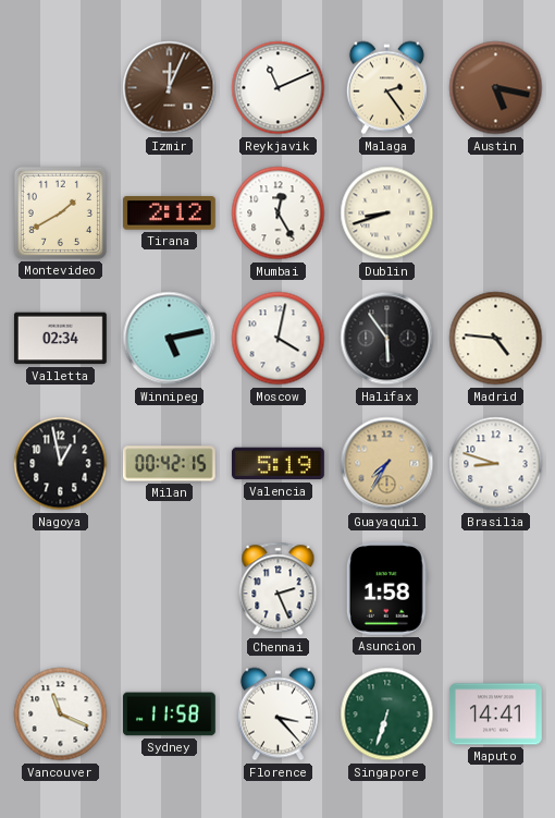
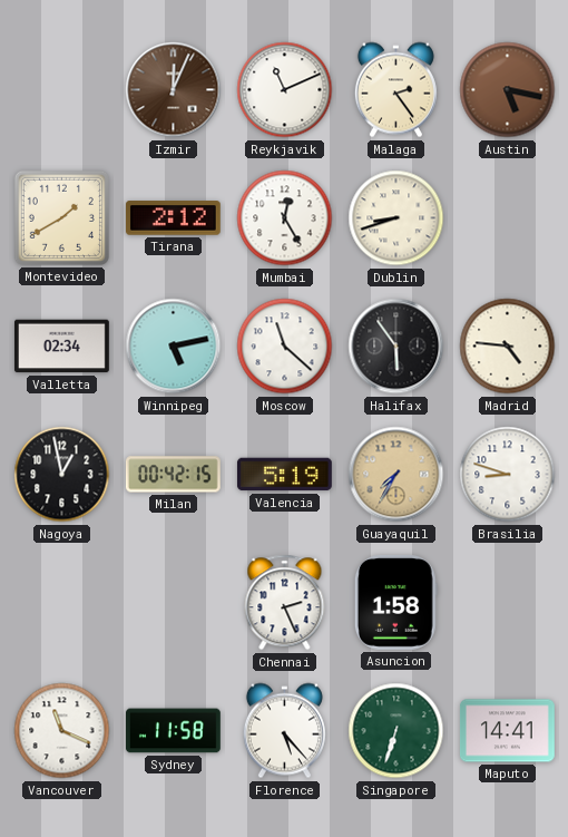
Moscow: 4:02 -> 11:22
Florence: 3:23 -> 5:23
